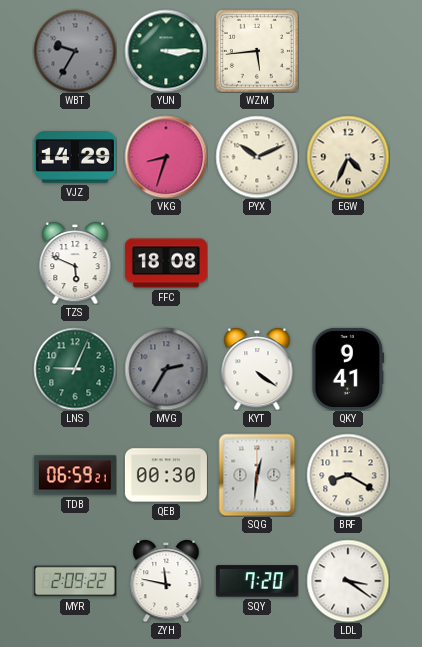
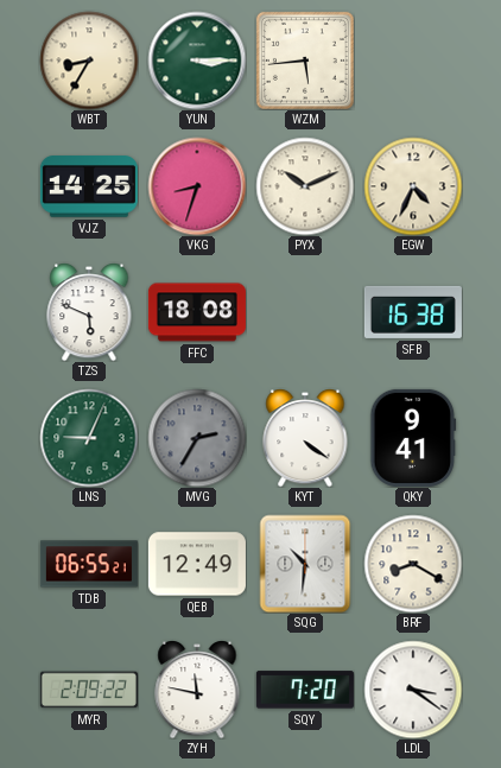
WBT: 9:35 -> 8:35
WBT dial: grey -> cream
VJZ: 14:29 -> 14:25
SFB: none -> 16:38
TDB: 06:59 -> 06:55
QEB: 00:30 -> 12:49
SQG: 12:31 -> 10:31
